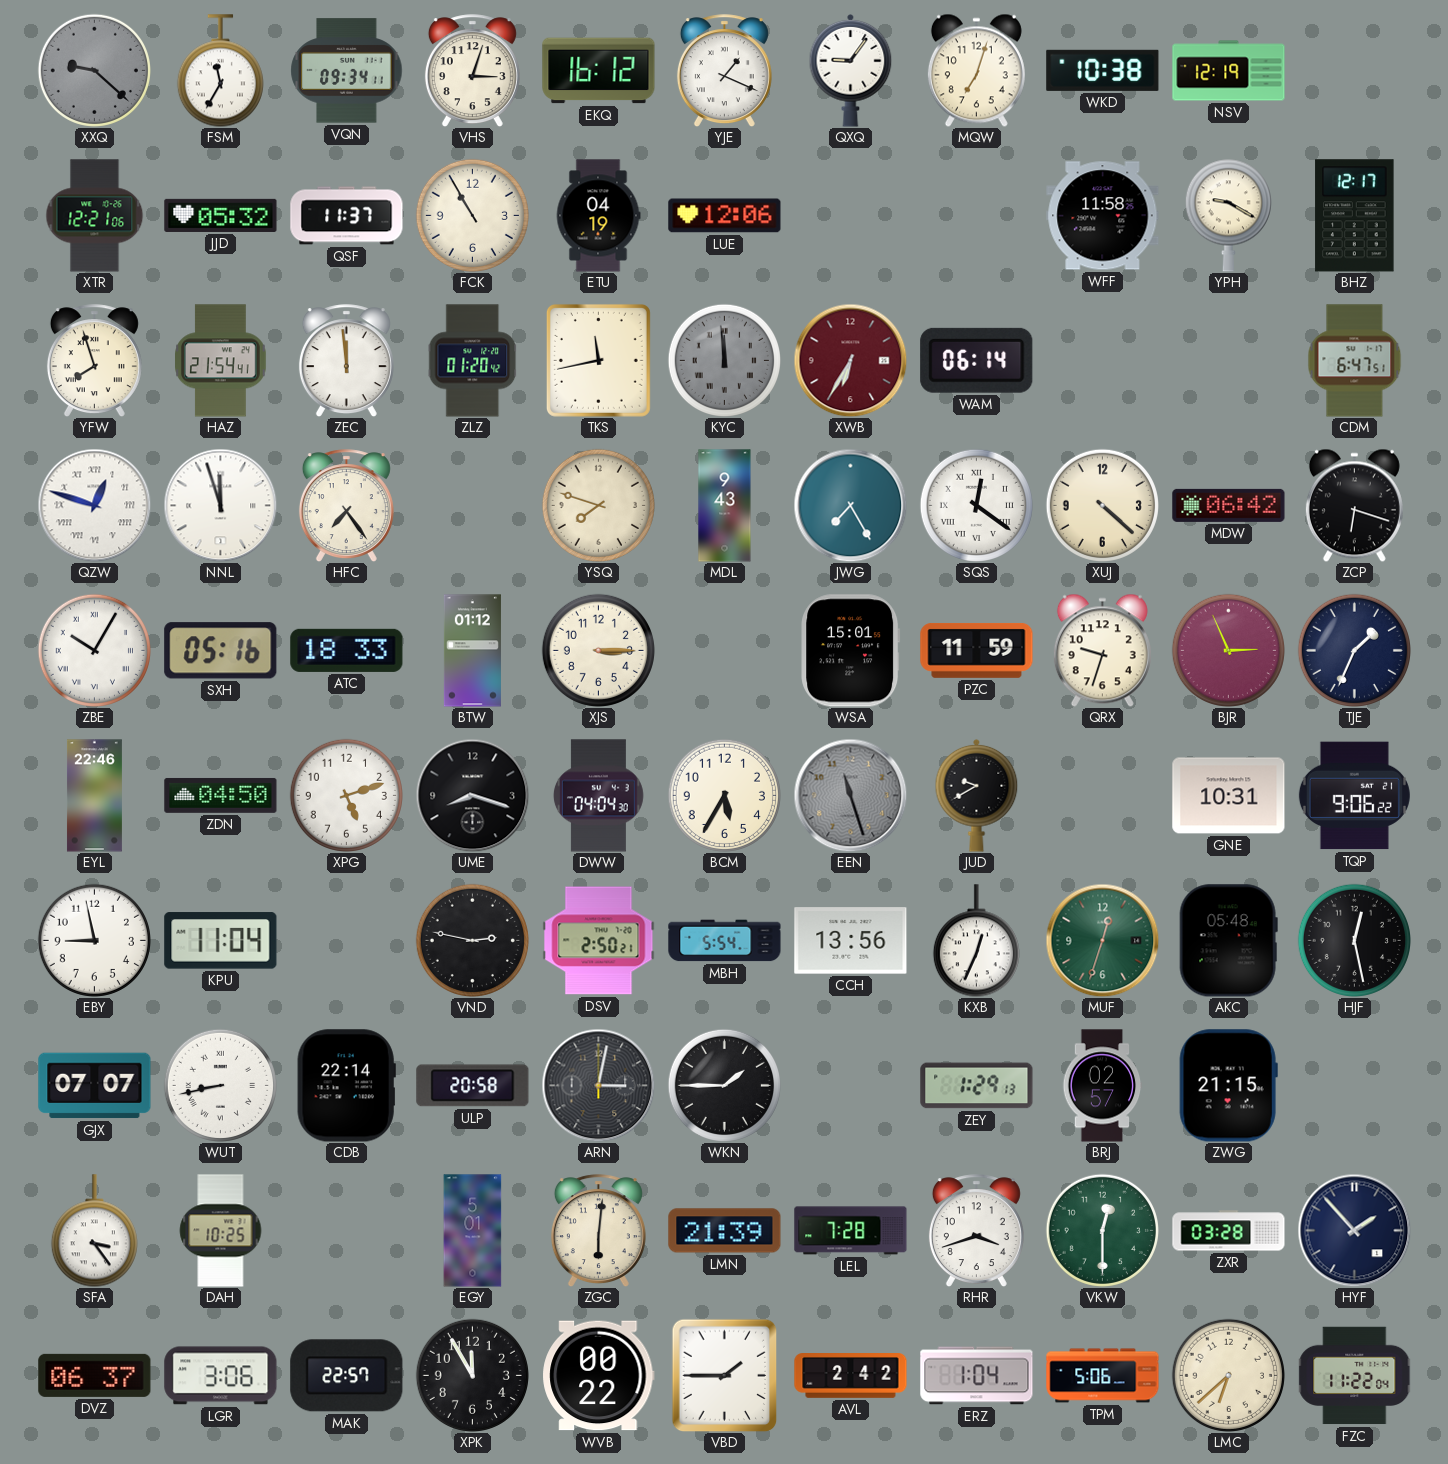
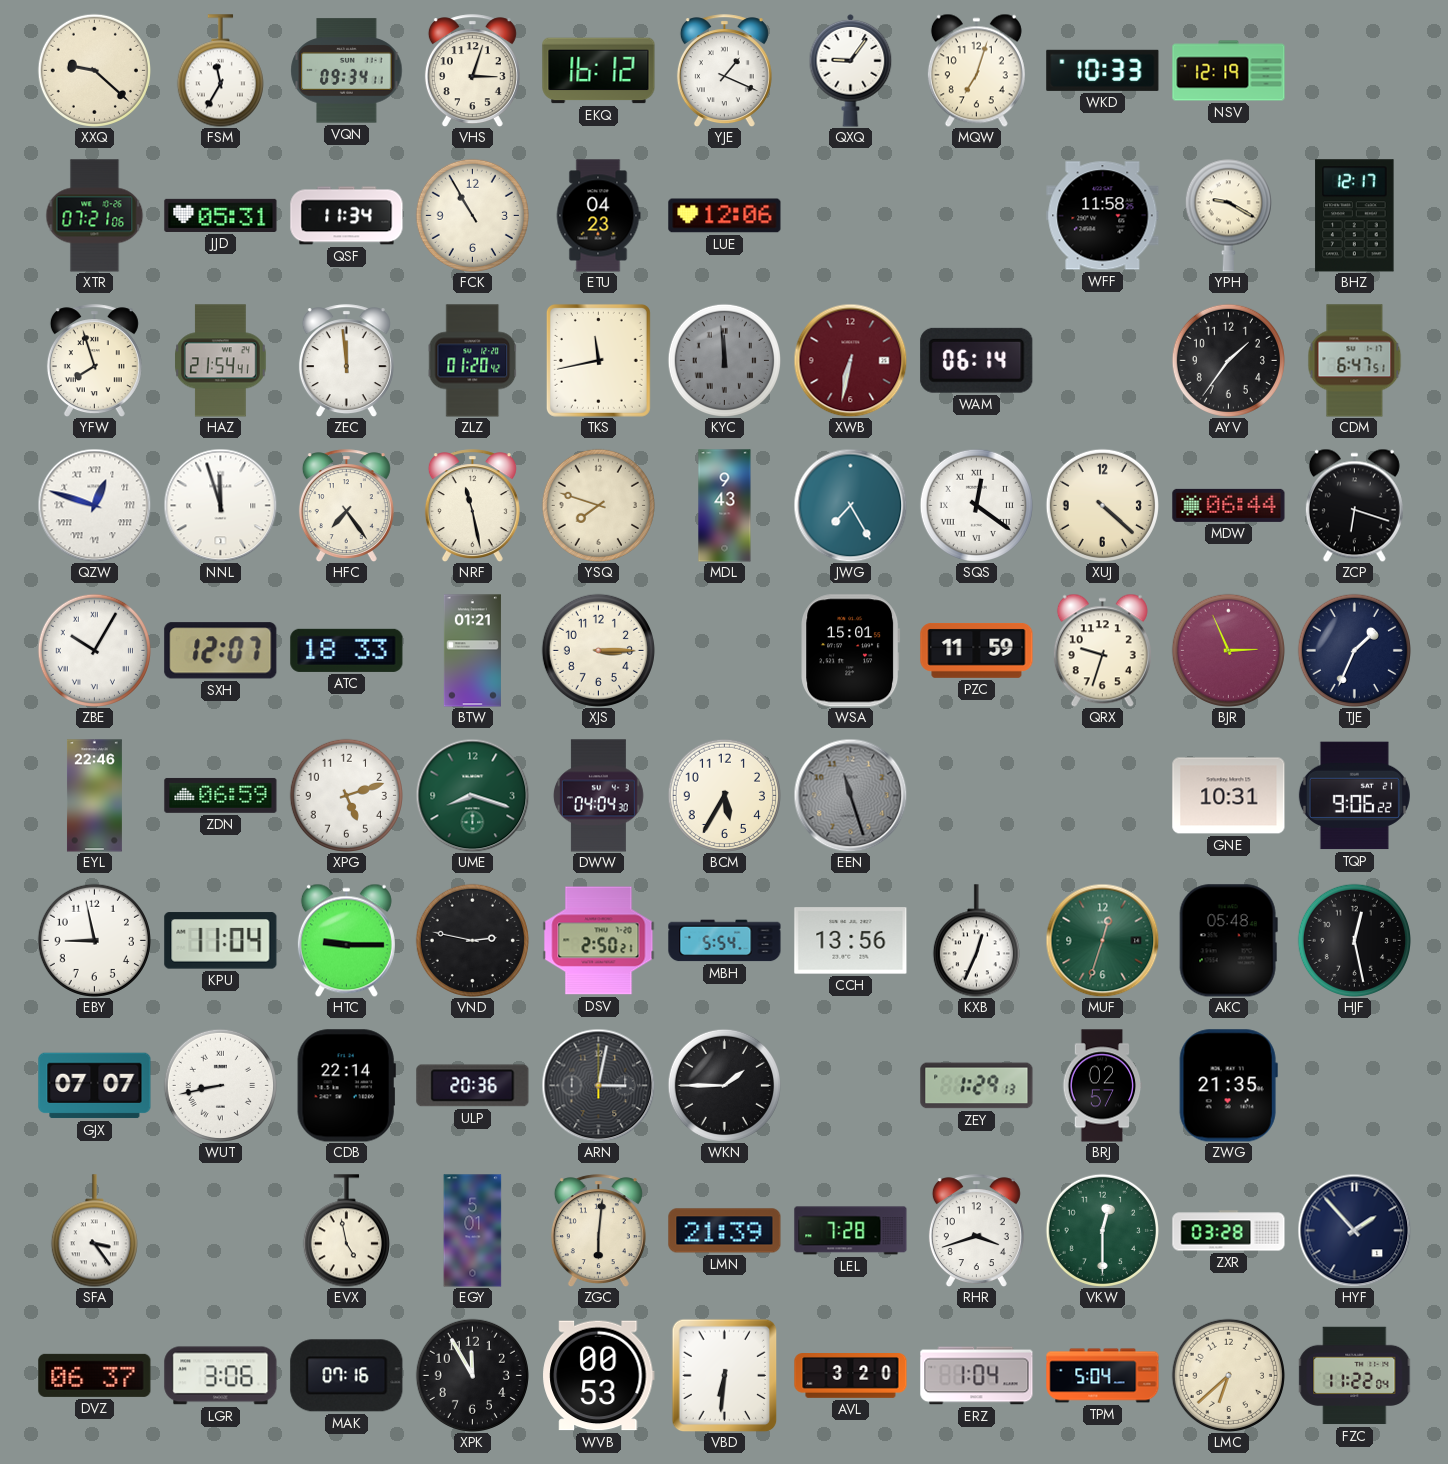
XXQ dial: grey -> cream
WKD: 10:38 -> 10:33
XTR: 12:21 -> 07:21
JJD: 05:32 -> 05:31
QSF: 11:37 -> 11:34
ETU: 04:19 -> 04:23
XWB: 6:35 -> 6:32
AYV: none -> 1:36
NRF: none -> 11:28
MDW: 06:42 -> 06:44
SXH: 05:16 -> 12:07
BTW: 01:12 -> 01:21
ZDN: 04:50 -> 06:59
UME dial: black -> green
JUD: 9:40 -> none
HTC: none -> 9:15
ULP: 20:58 -> 20:36
ZWG: 21:15 -> 21:35
DAH: 10:25 -> none
EVX: none -> 4:58
MAK: 22:57 -> 07:16
WVB: 00:22 -> 00:53
VBD: 1:45 -> 6:31
AVL: 2:42 -> 3:20
TPM: 5:06 -> 5:04
